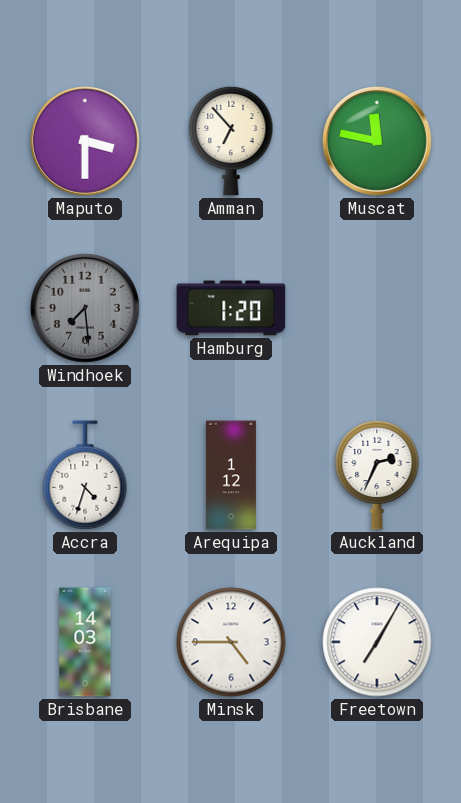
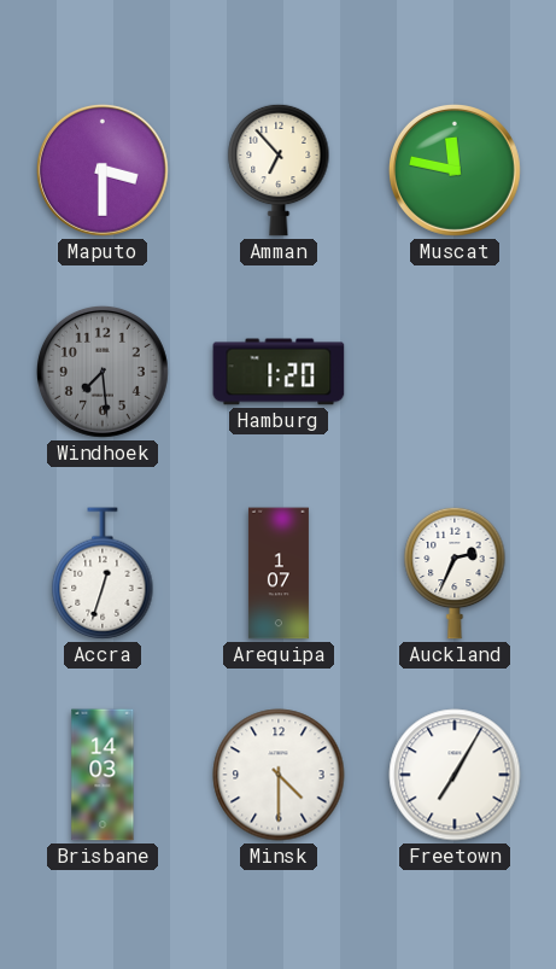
Accra: 4:33 -> 12:33
Arequipa: 1:12 -> 1:07
Minsk: 4:45 -> 4:30
